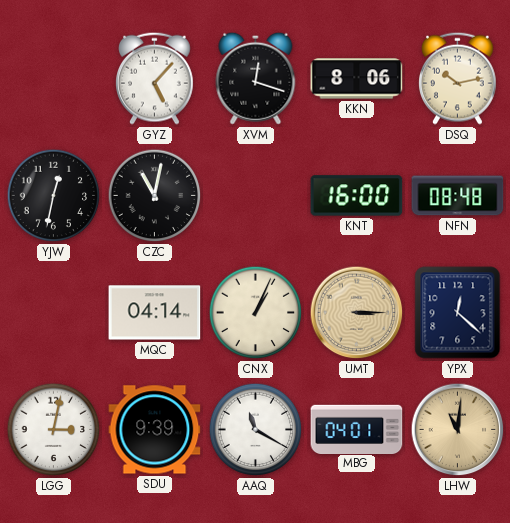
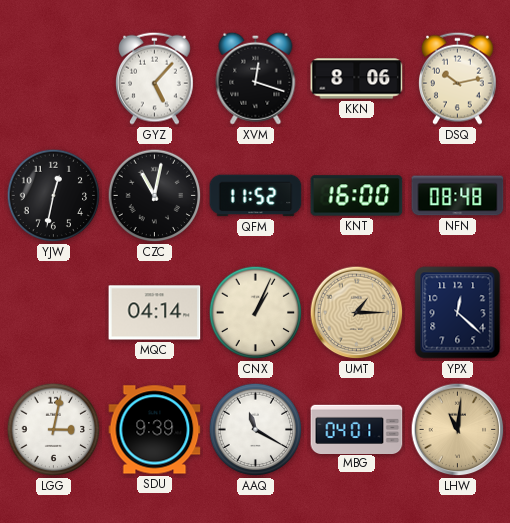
QFM: none -> 11:52
UMT: 3:15 -> 1:15
